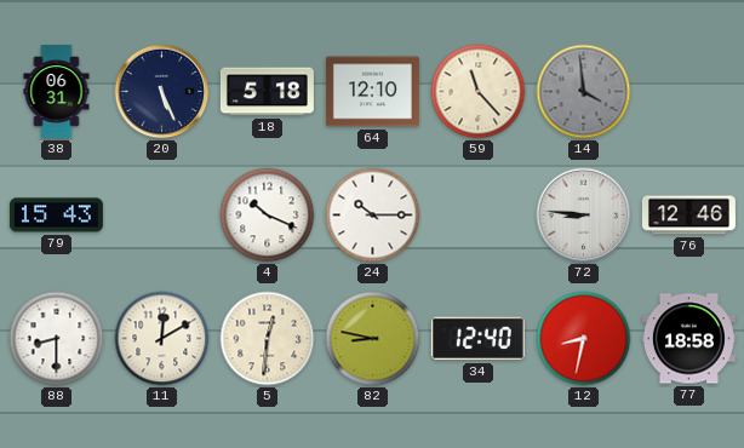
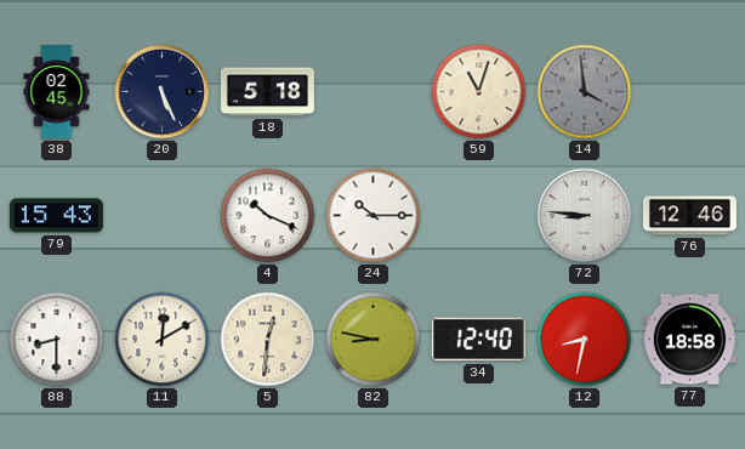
38: 06:31 -> 02:45
64: 12:10 -> none
59: 11:23 -> 11:03
